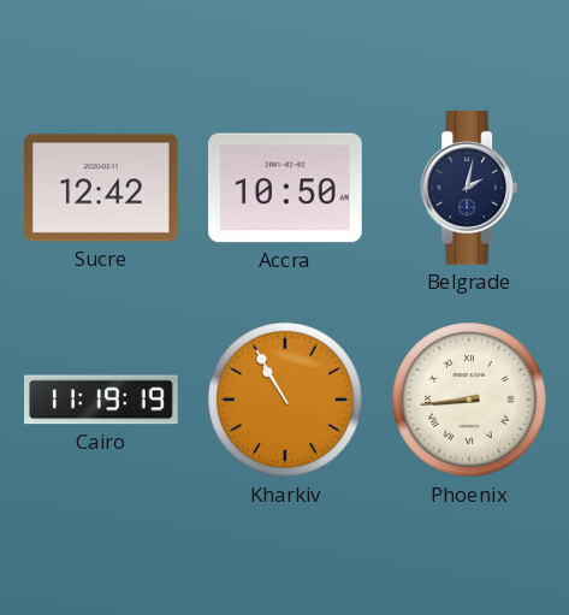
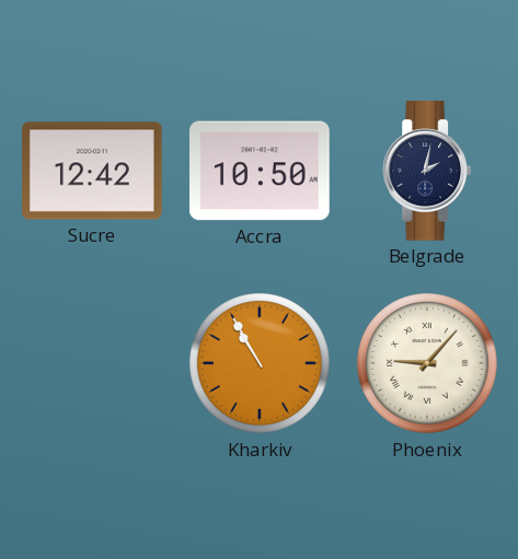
Cairo: 11:19 -> none
Phoenix: 8:44 -> 9:07
